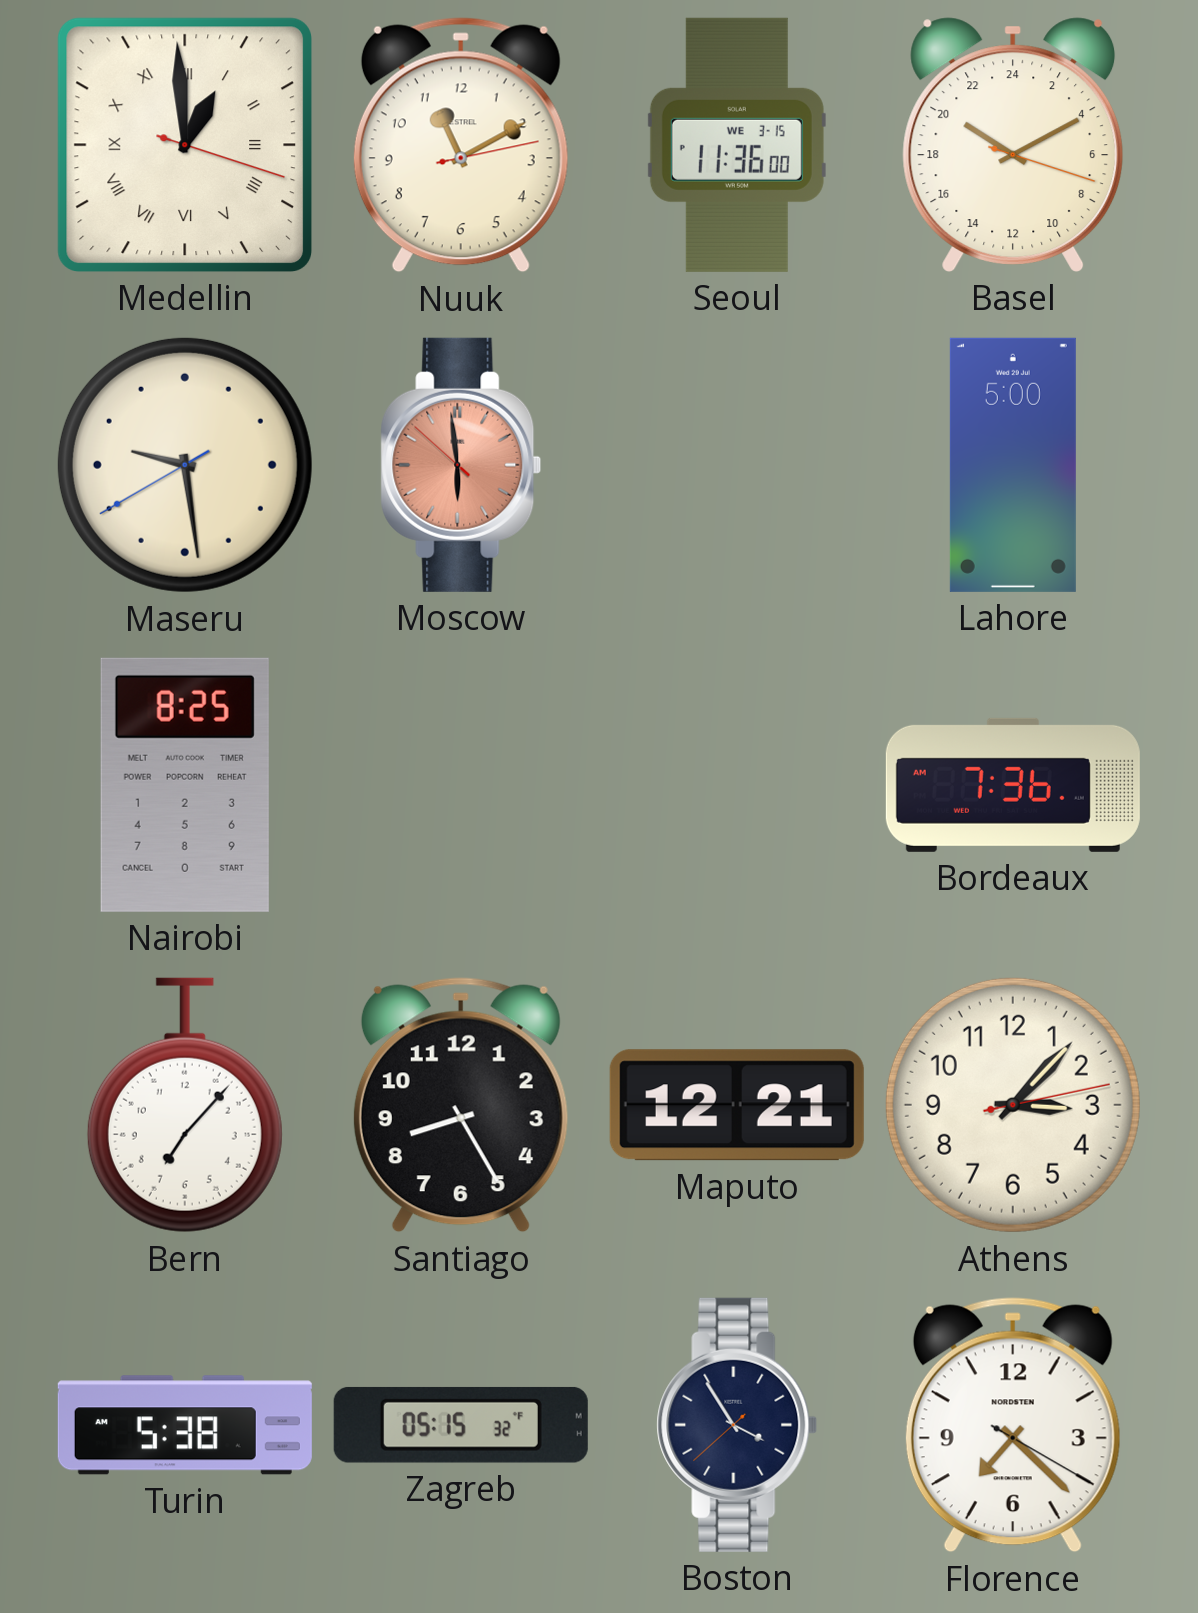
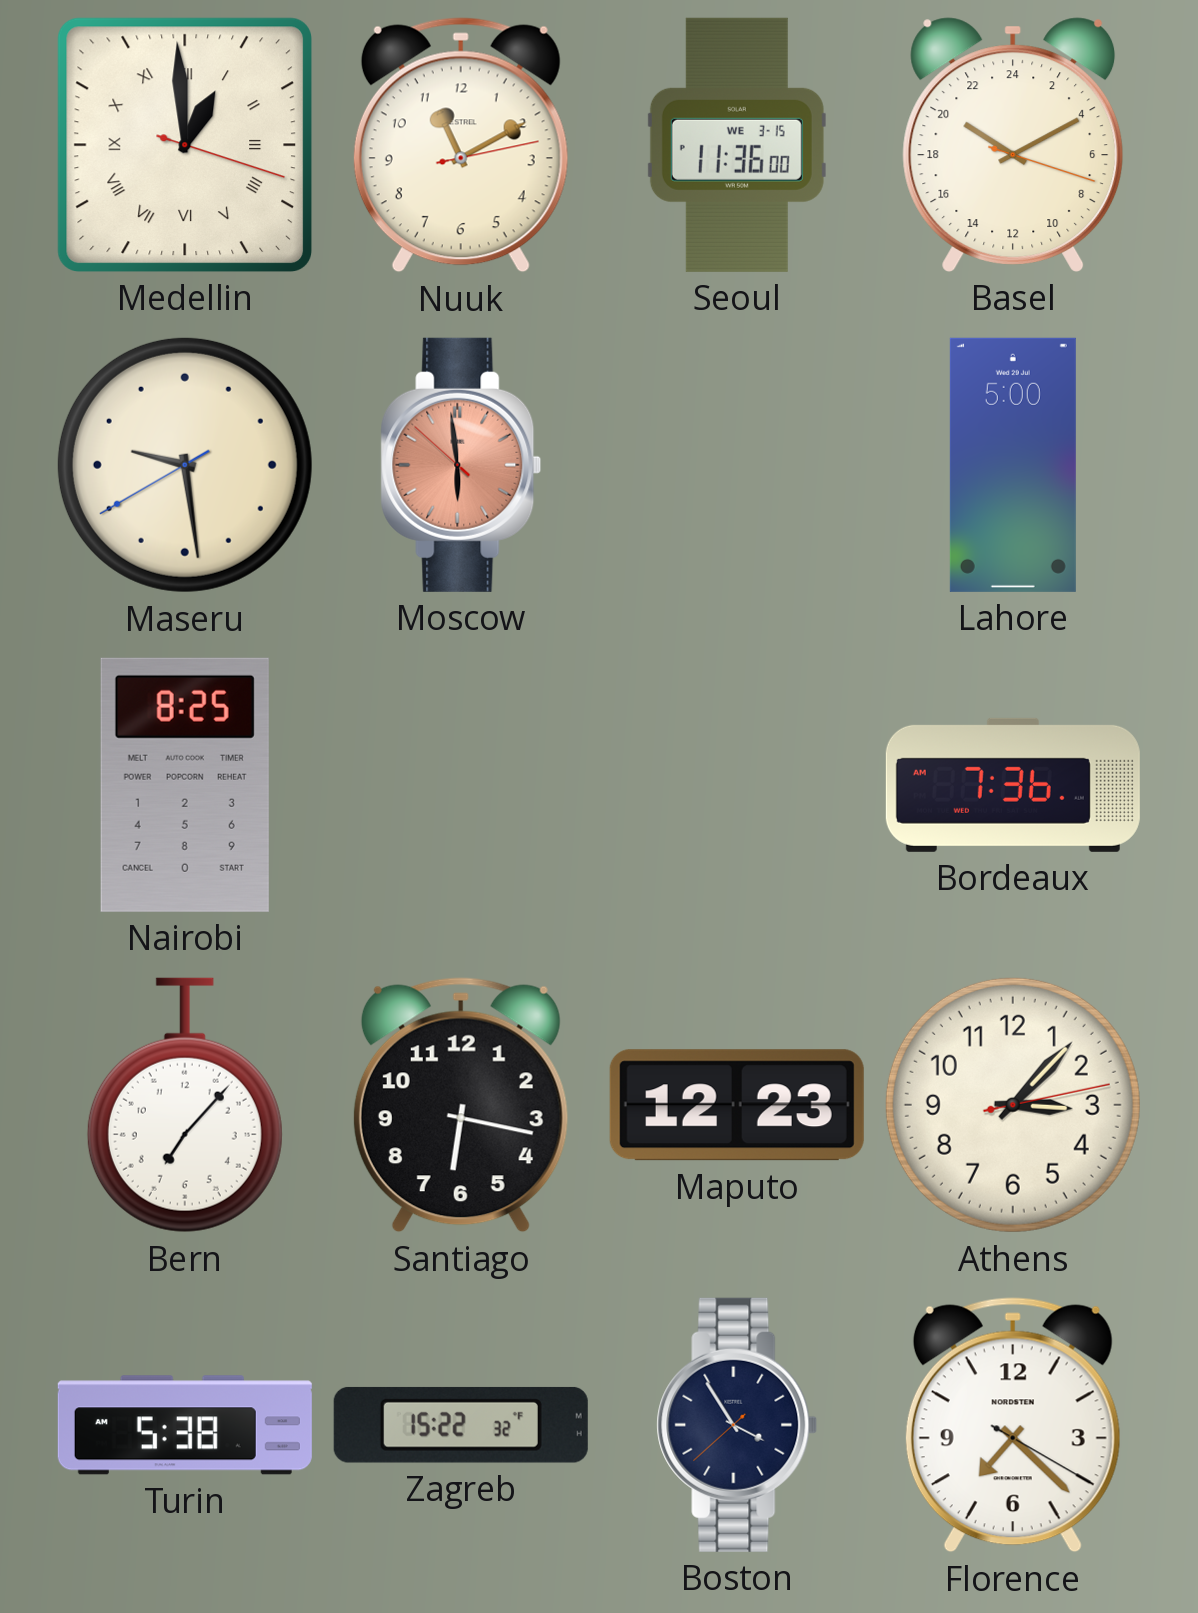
Santiago: 8:25 -> 6:17
Maputo: 12:21 -> 12:23
Zagreb: 05:15 -> 15:22
